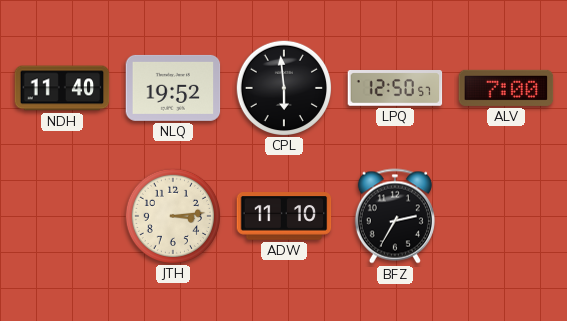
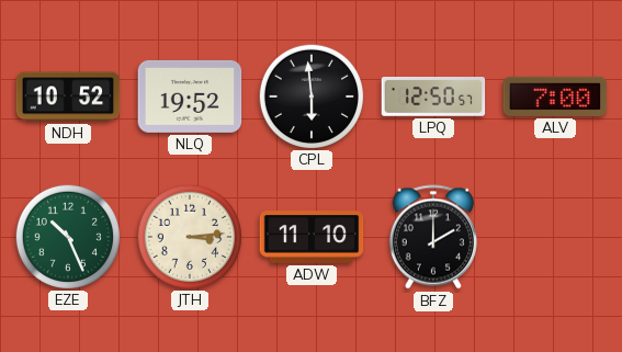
NDH: 11:40 -> 10:52
EZE: none -> 10:26
BFZ: 2:35 -> 2:00
